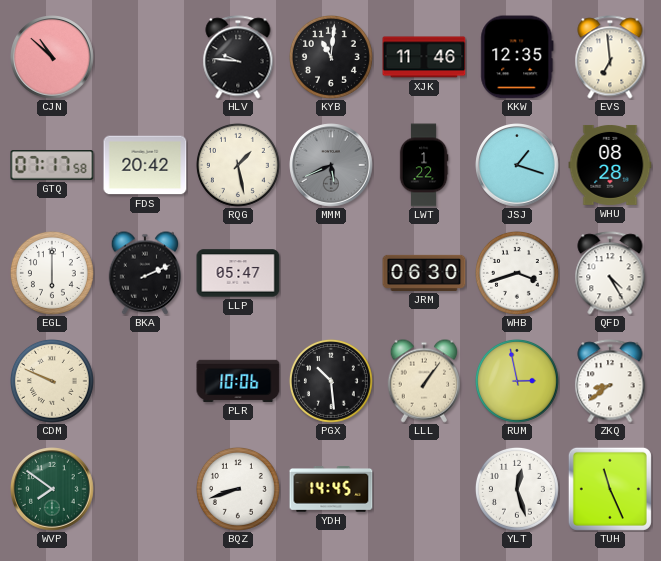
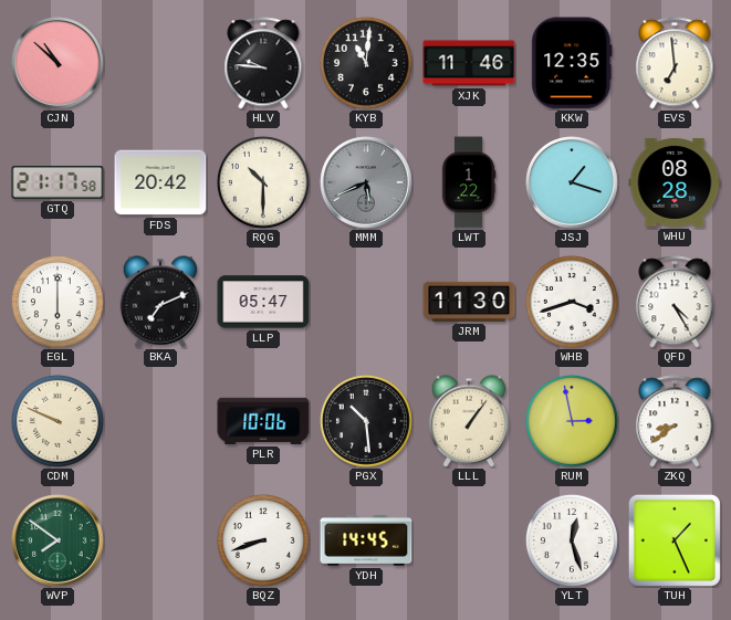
GTQ: 07:17 -> 21:17
RQG: 1:28 -> 10:30
BKA: 2:11 -> 7:11
JRM: 06:30 -> 11:30
TUH: 11:26 -> 1:26
